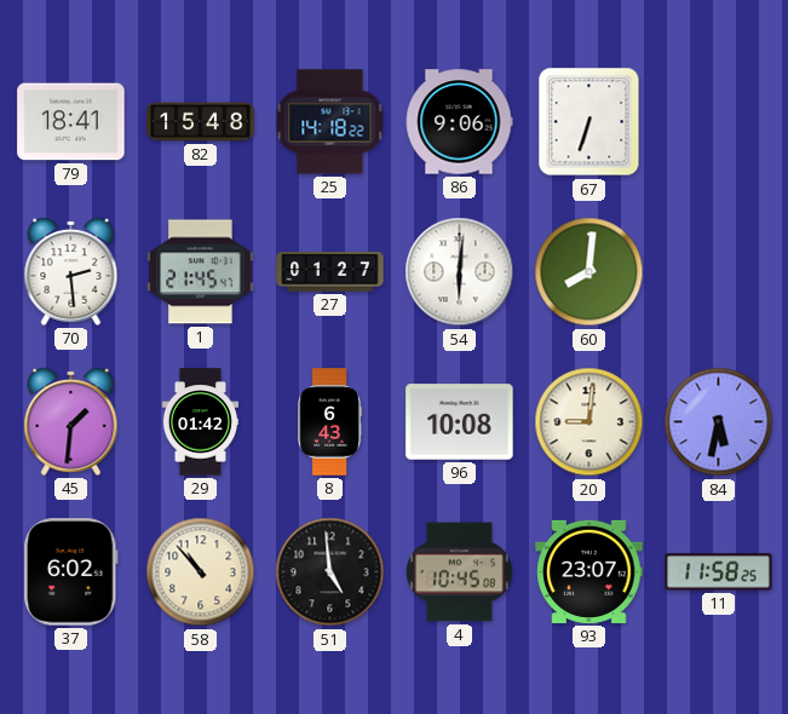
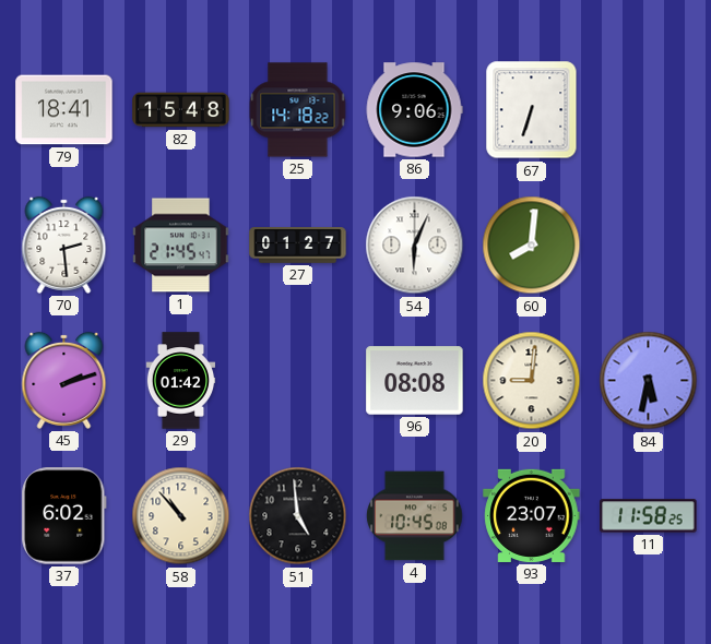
54: 6:01 -> 6:04
45: 1:31 -> 2:12
8: 6:43 -> none
96: 10:08 -> 08:08
